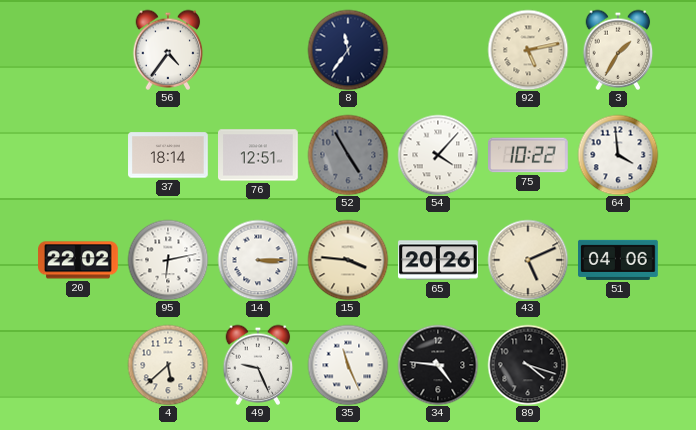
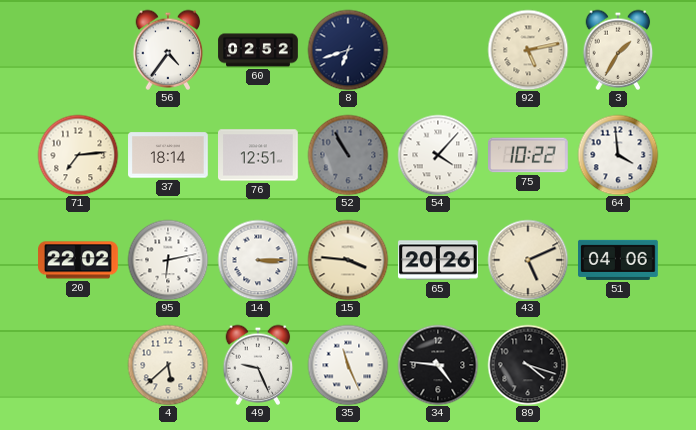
60: none -> 02:52
8: 11:36 -> 6:42
71: none -> 7:14
52: 4:55 -> 10:55
